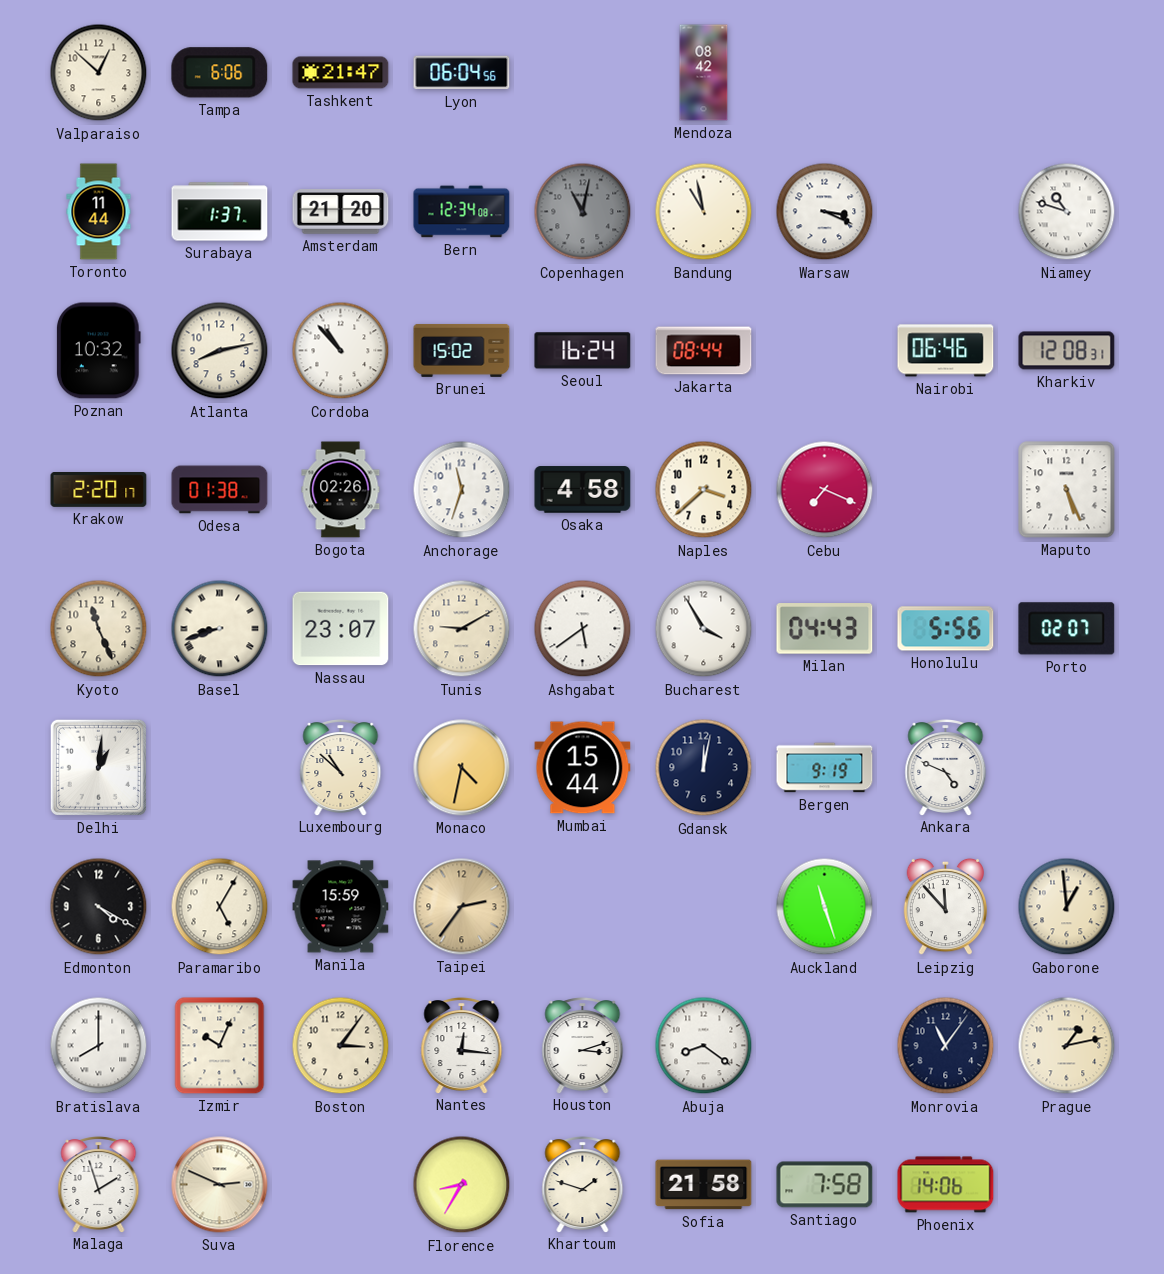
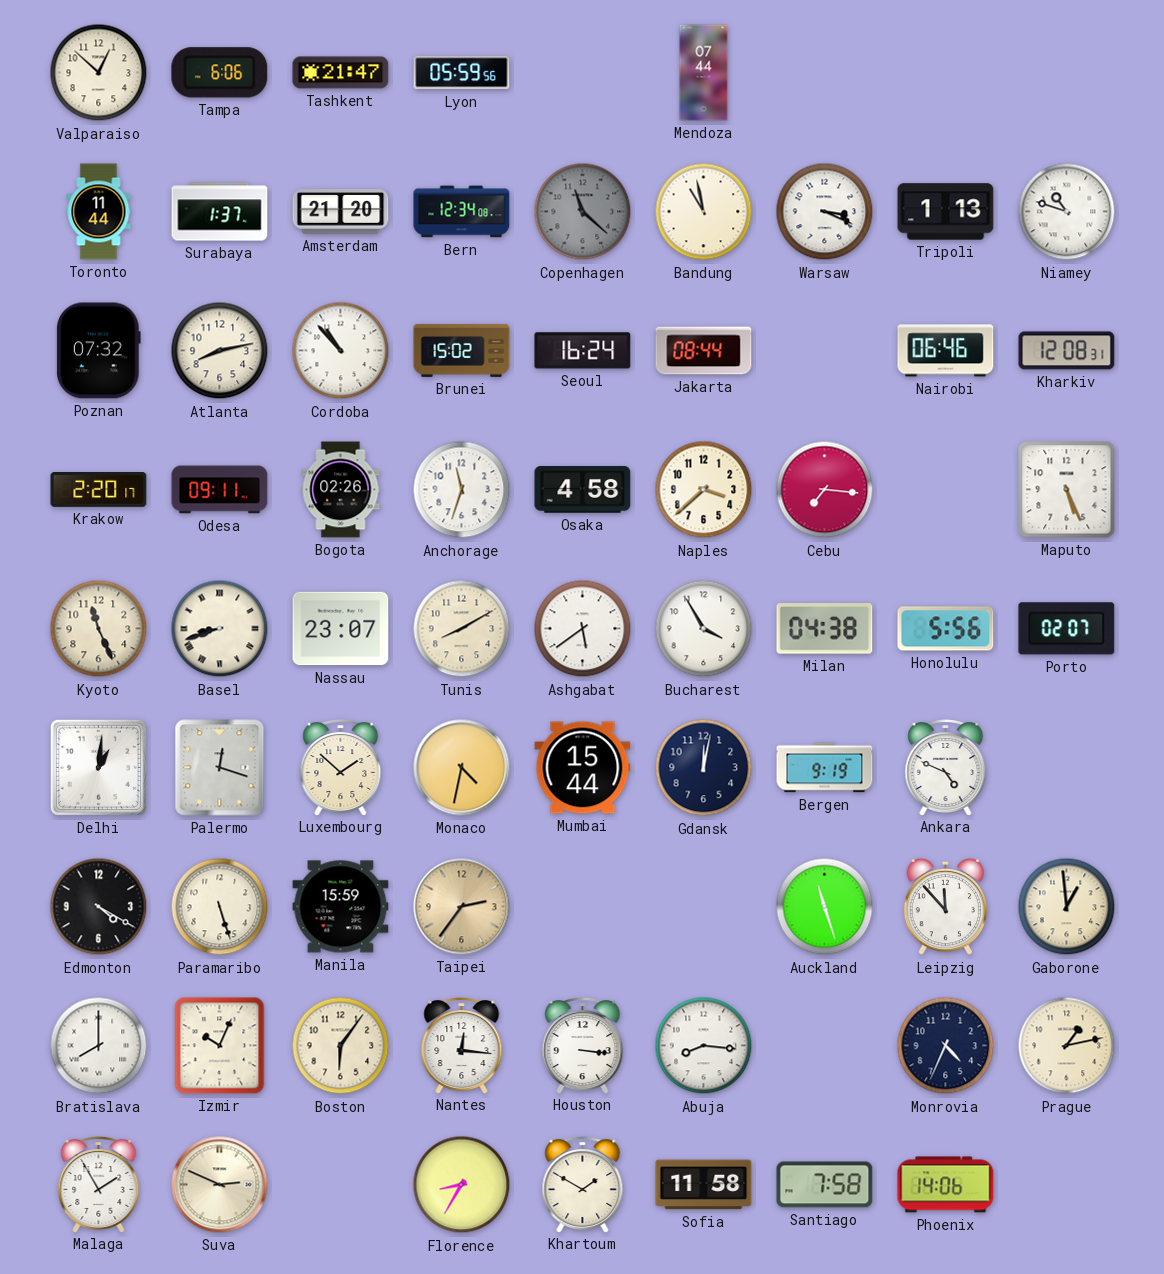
Lyon: 06:04 -> 05:59
Mendoza: 08:42 -> 07:44
Copenhagen: 11:02 -> 11:22
Tripoli: none -> 1:13
Poznan: 10:32 -> 07:32
Odesa: 01:38 -> 09:11
Cebu: 7:19 -> 7:16
Tunis: 9:10 -> 8:10
Milan: 04:43 -> 04:38
Palermo: none -> 12:18
Luxembourg: 10:52 -> 1:52
Paramaribo: 5:05 -> 5:27
Boston: 3:06 -> 6:06
Houston: 3:12 -> 3:16
Abuja: 8:21 -> 8:16
Monrovia: 11:06 -> 4:34
Malaga: 1:57 -> 1:55
Khartoum: 1:48 -> 1:50
Sofia: 21:58 -> 11:58
